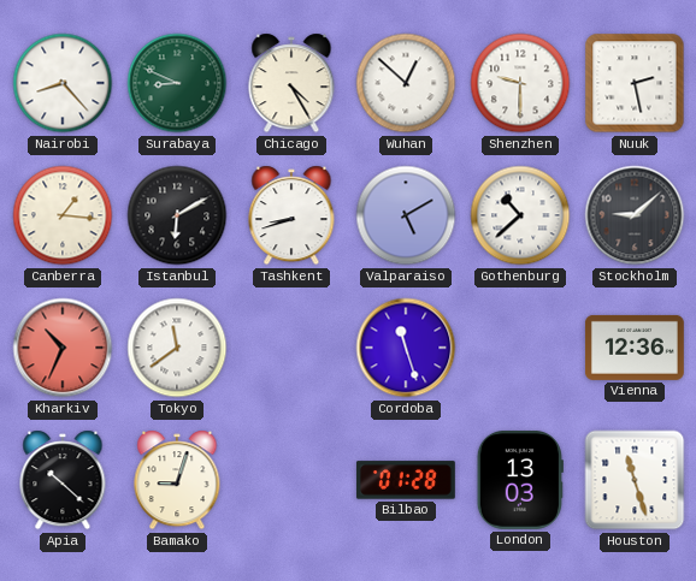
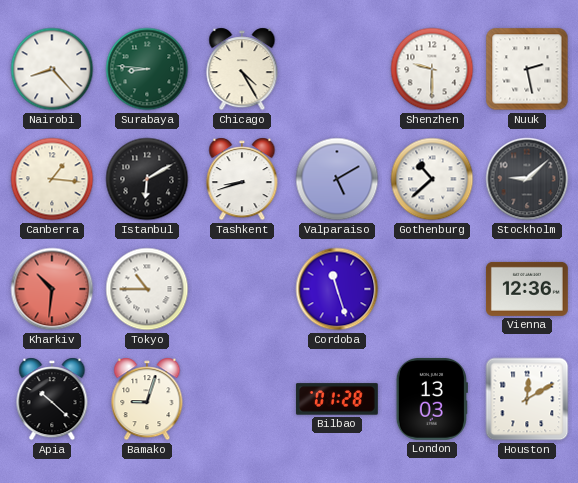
Surabaya: 8:49 -> 8:46
Wuhan: 12:52 -> none
Kharkiv: 10:34 -> 10:31
Tokyo: 11:39 -> 10:45
Houston: 11:27 -> 12:10
